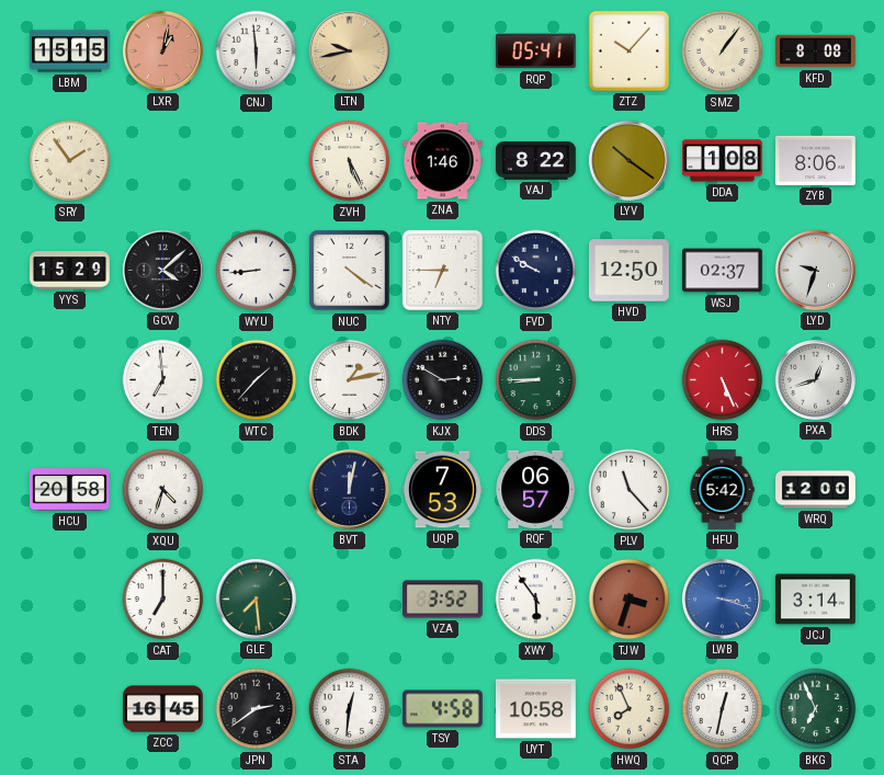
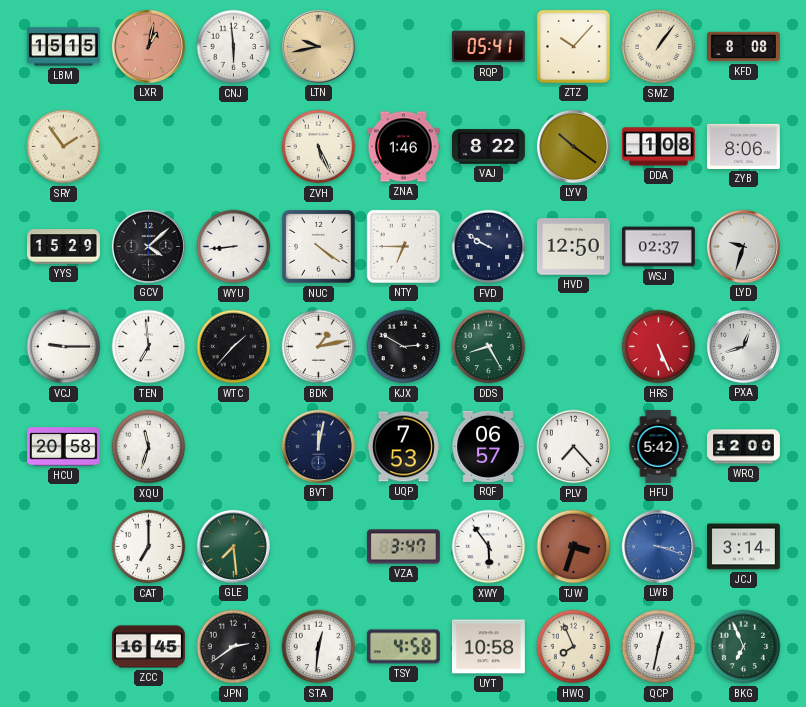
VCJ: none -> 9:15
DDS: 8:45 -> 8:25
XQU: 4:33 -> 11:33
PLV: 11:23 -> 7:23
VZA: 3:52 -> 3:47
